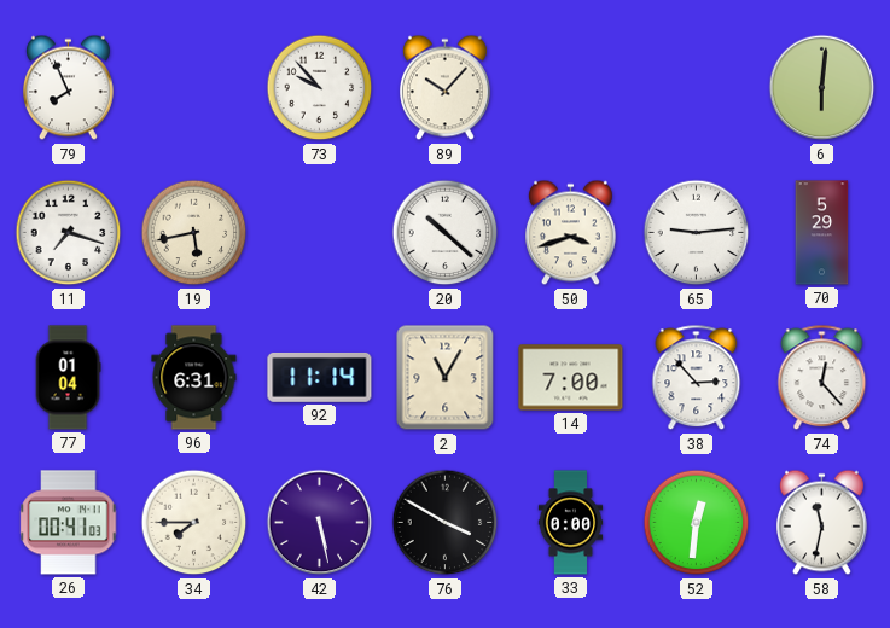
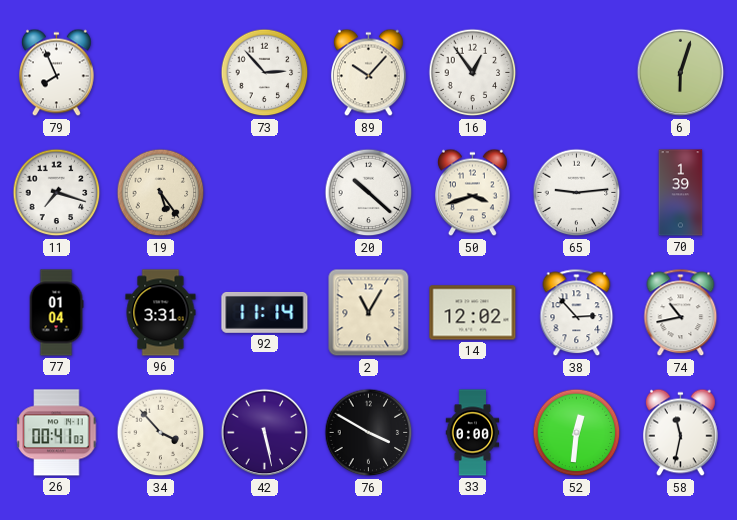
73: 9:53 -> 2:53
16: none -> 12:54
6: 6:01 -> 6:03
19: 5:43 -> 5:24
70: 5:29 -> 1:39
96: 6:31 -> 3:31
14: 7:00 -> 12:02
74: 12:23 -> 10:43
34: 7:45 -> 3:53
